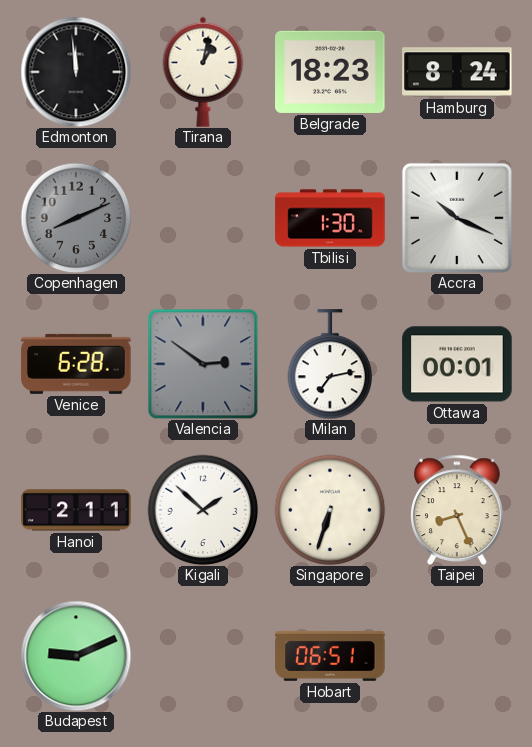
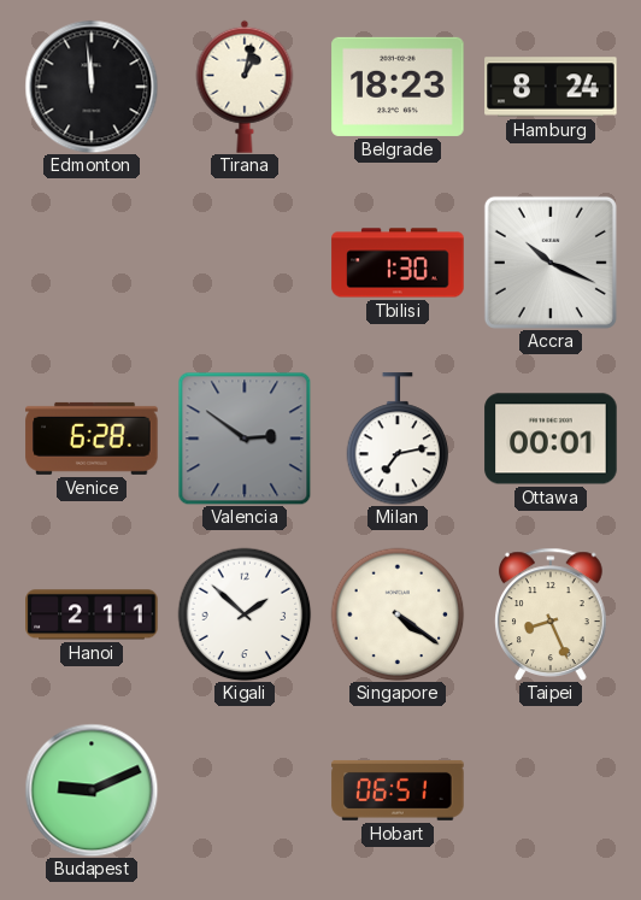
Copenhagen: 8:11 -> none
Singapore: 6:33 -> 4:21
